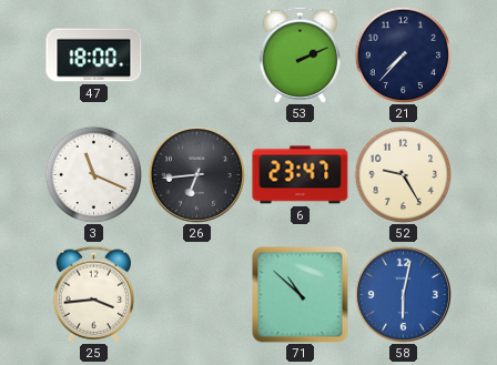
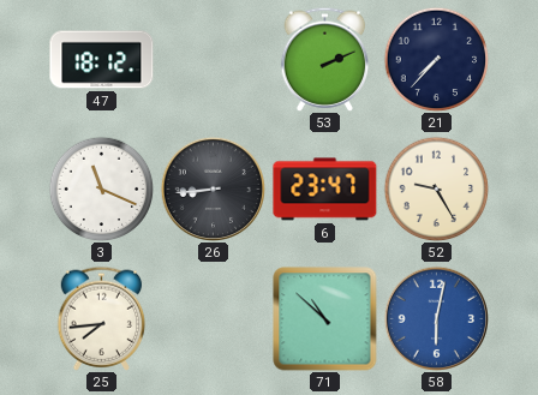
47: 18:00 -> 18:12
26: 6:44 -> 8:44
25: 3:44 -> 7:44
